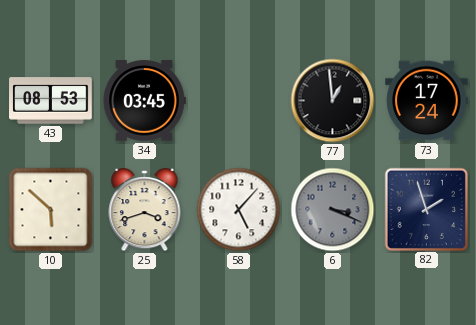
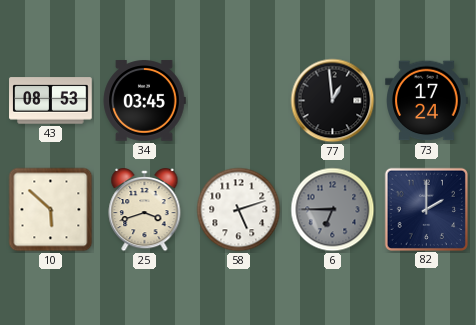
58: 5:07 -> 5:12
6: 3:19 -> 6:45
82: 1:57 -> 2:00
